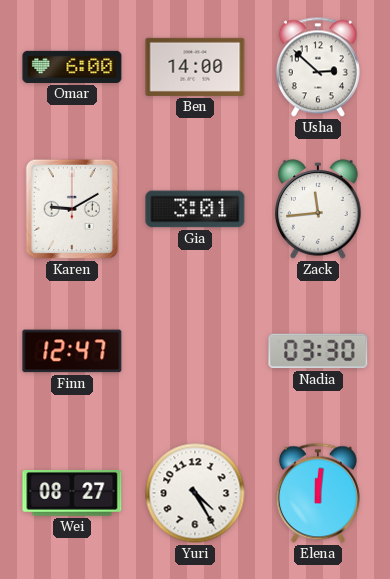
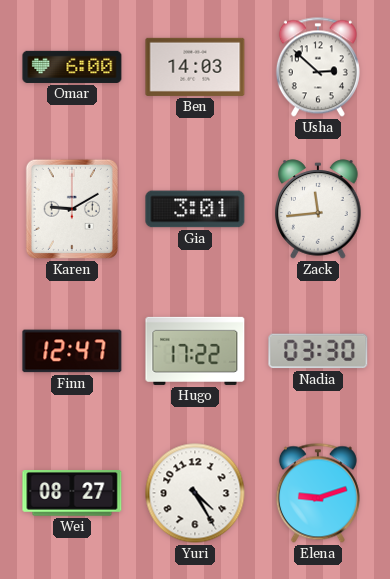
Ben: 14:00 -> 14:03
Hugo: none -> 17:22
Elena: 12:01 -> 9:12
